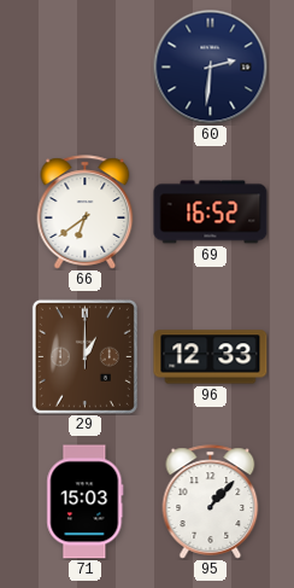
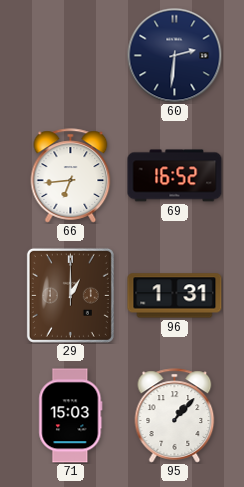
66: 6:39 -> 6:44
96: 12:33 -> 1:31
